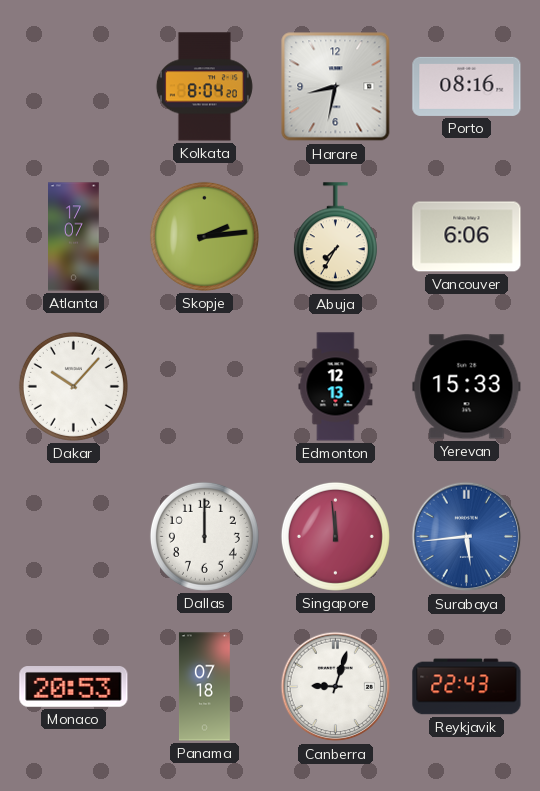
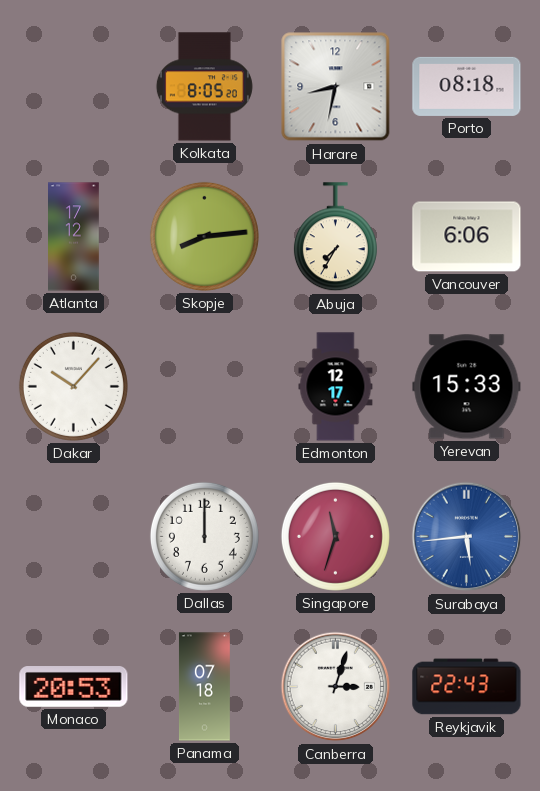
Kolkata: 8:04 -> 8:05
Porto: 08:16 -> 08:18
Atlanta: 17:07 -> 17:12
Skopje: 2:14 -> 8:14
Edmonton: 12:13 -> 12:17
Singapore: 11:59 -> 11:33
Canberra: 9:03 -> 3:03
